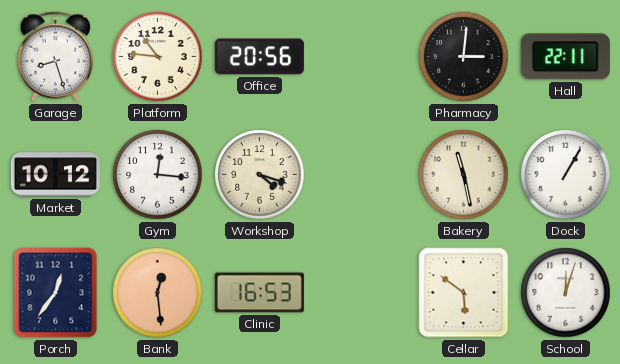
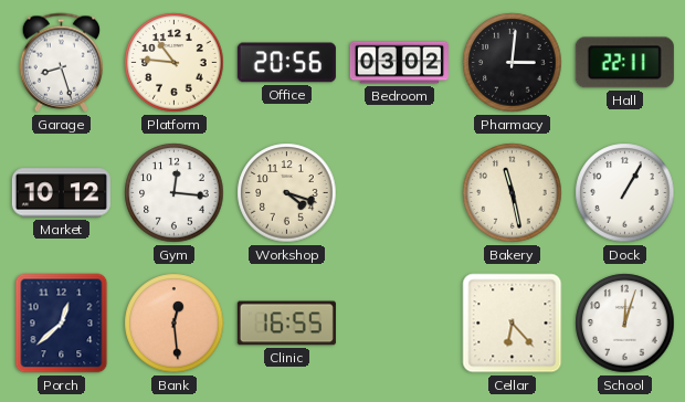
Bedroom: none -> 03:02
Porch: 12:36 -> 12:38
Clinic: 16:53 -> 16:55
Cellar: 5:51 -> 6:23
